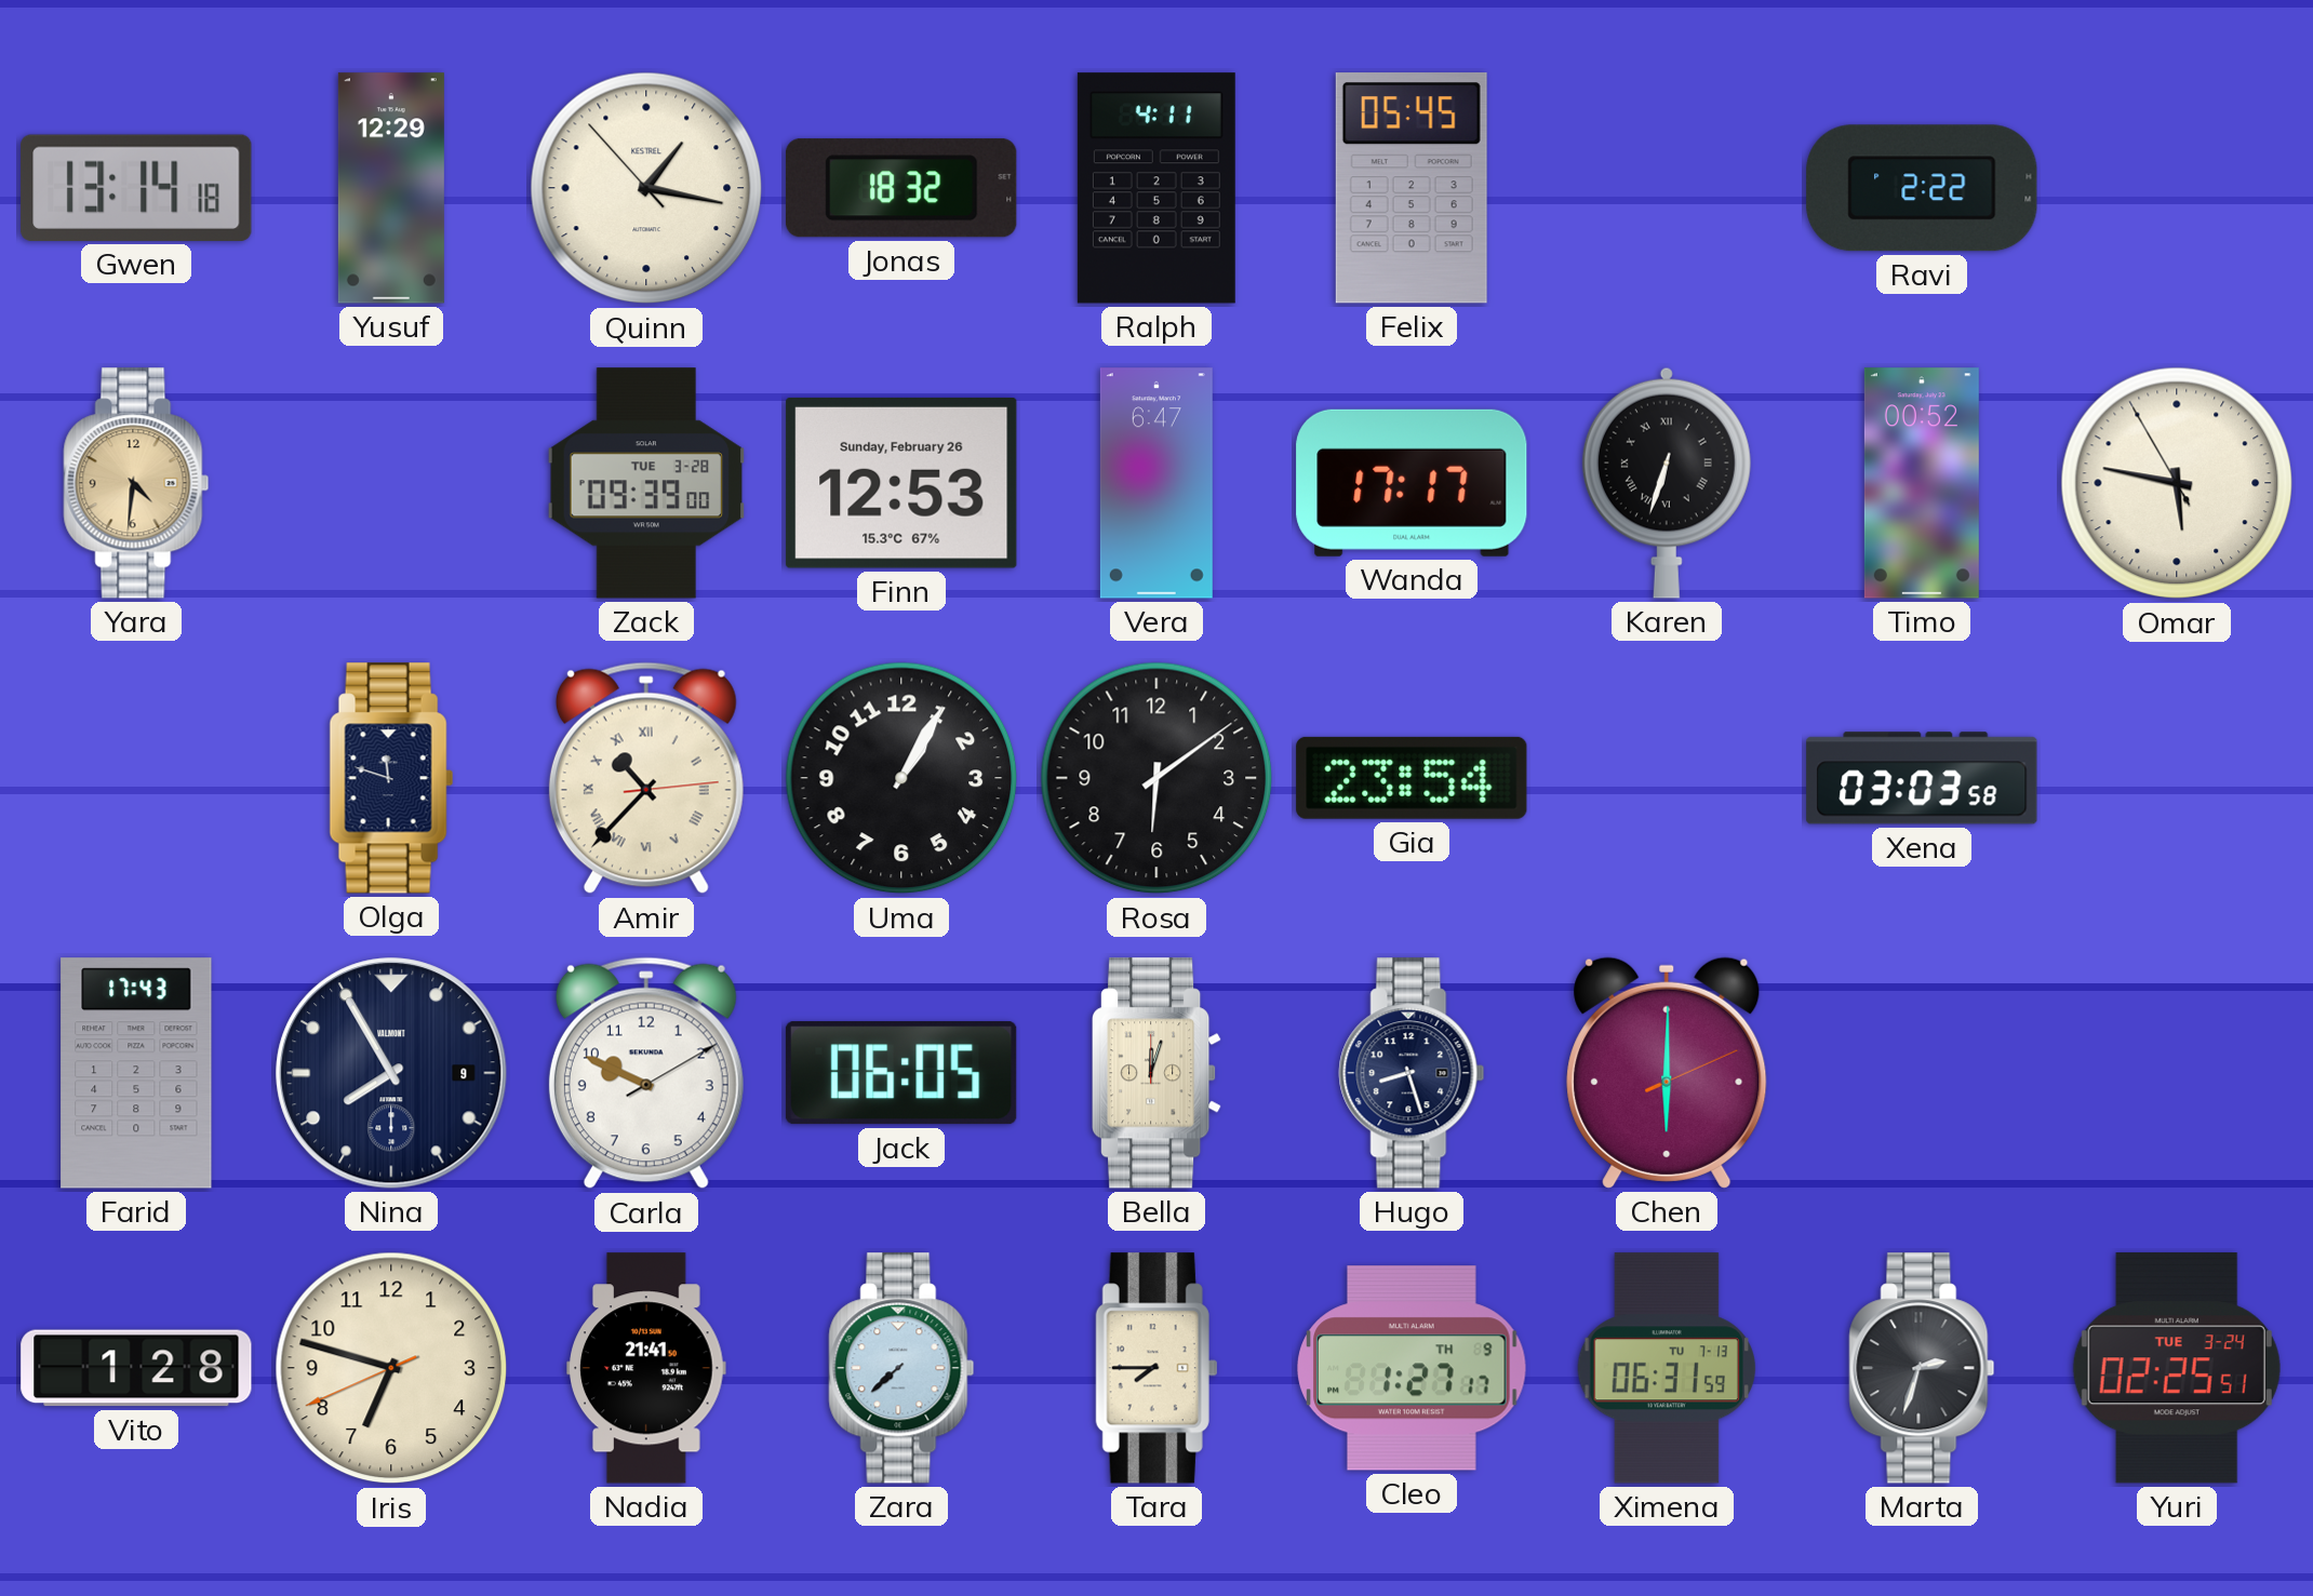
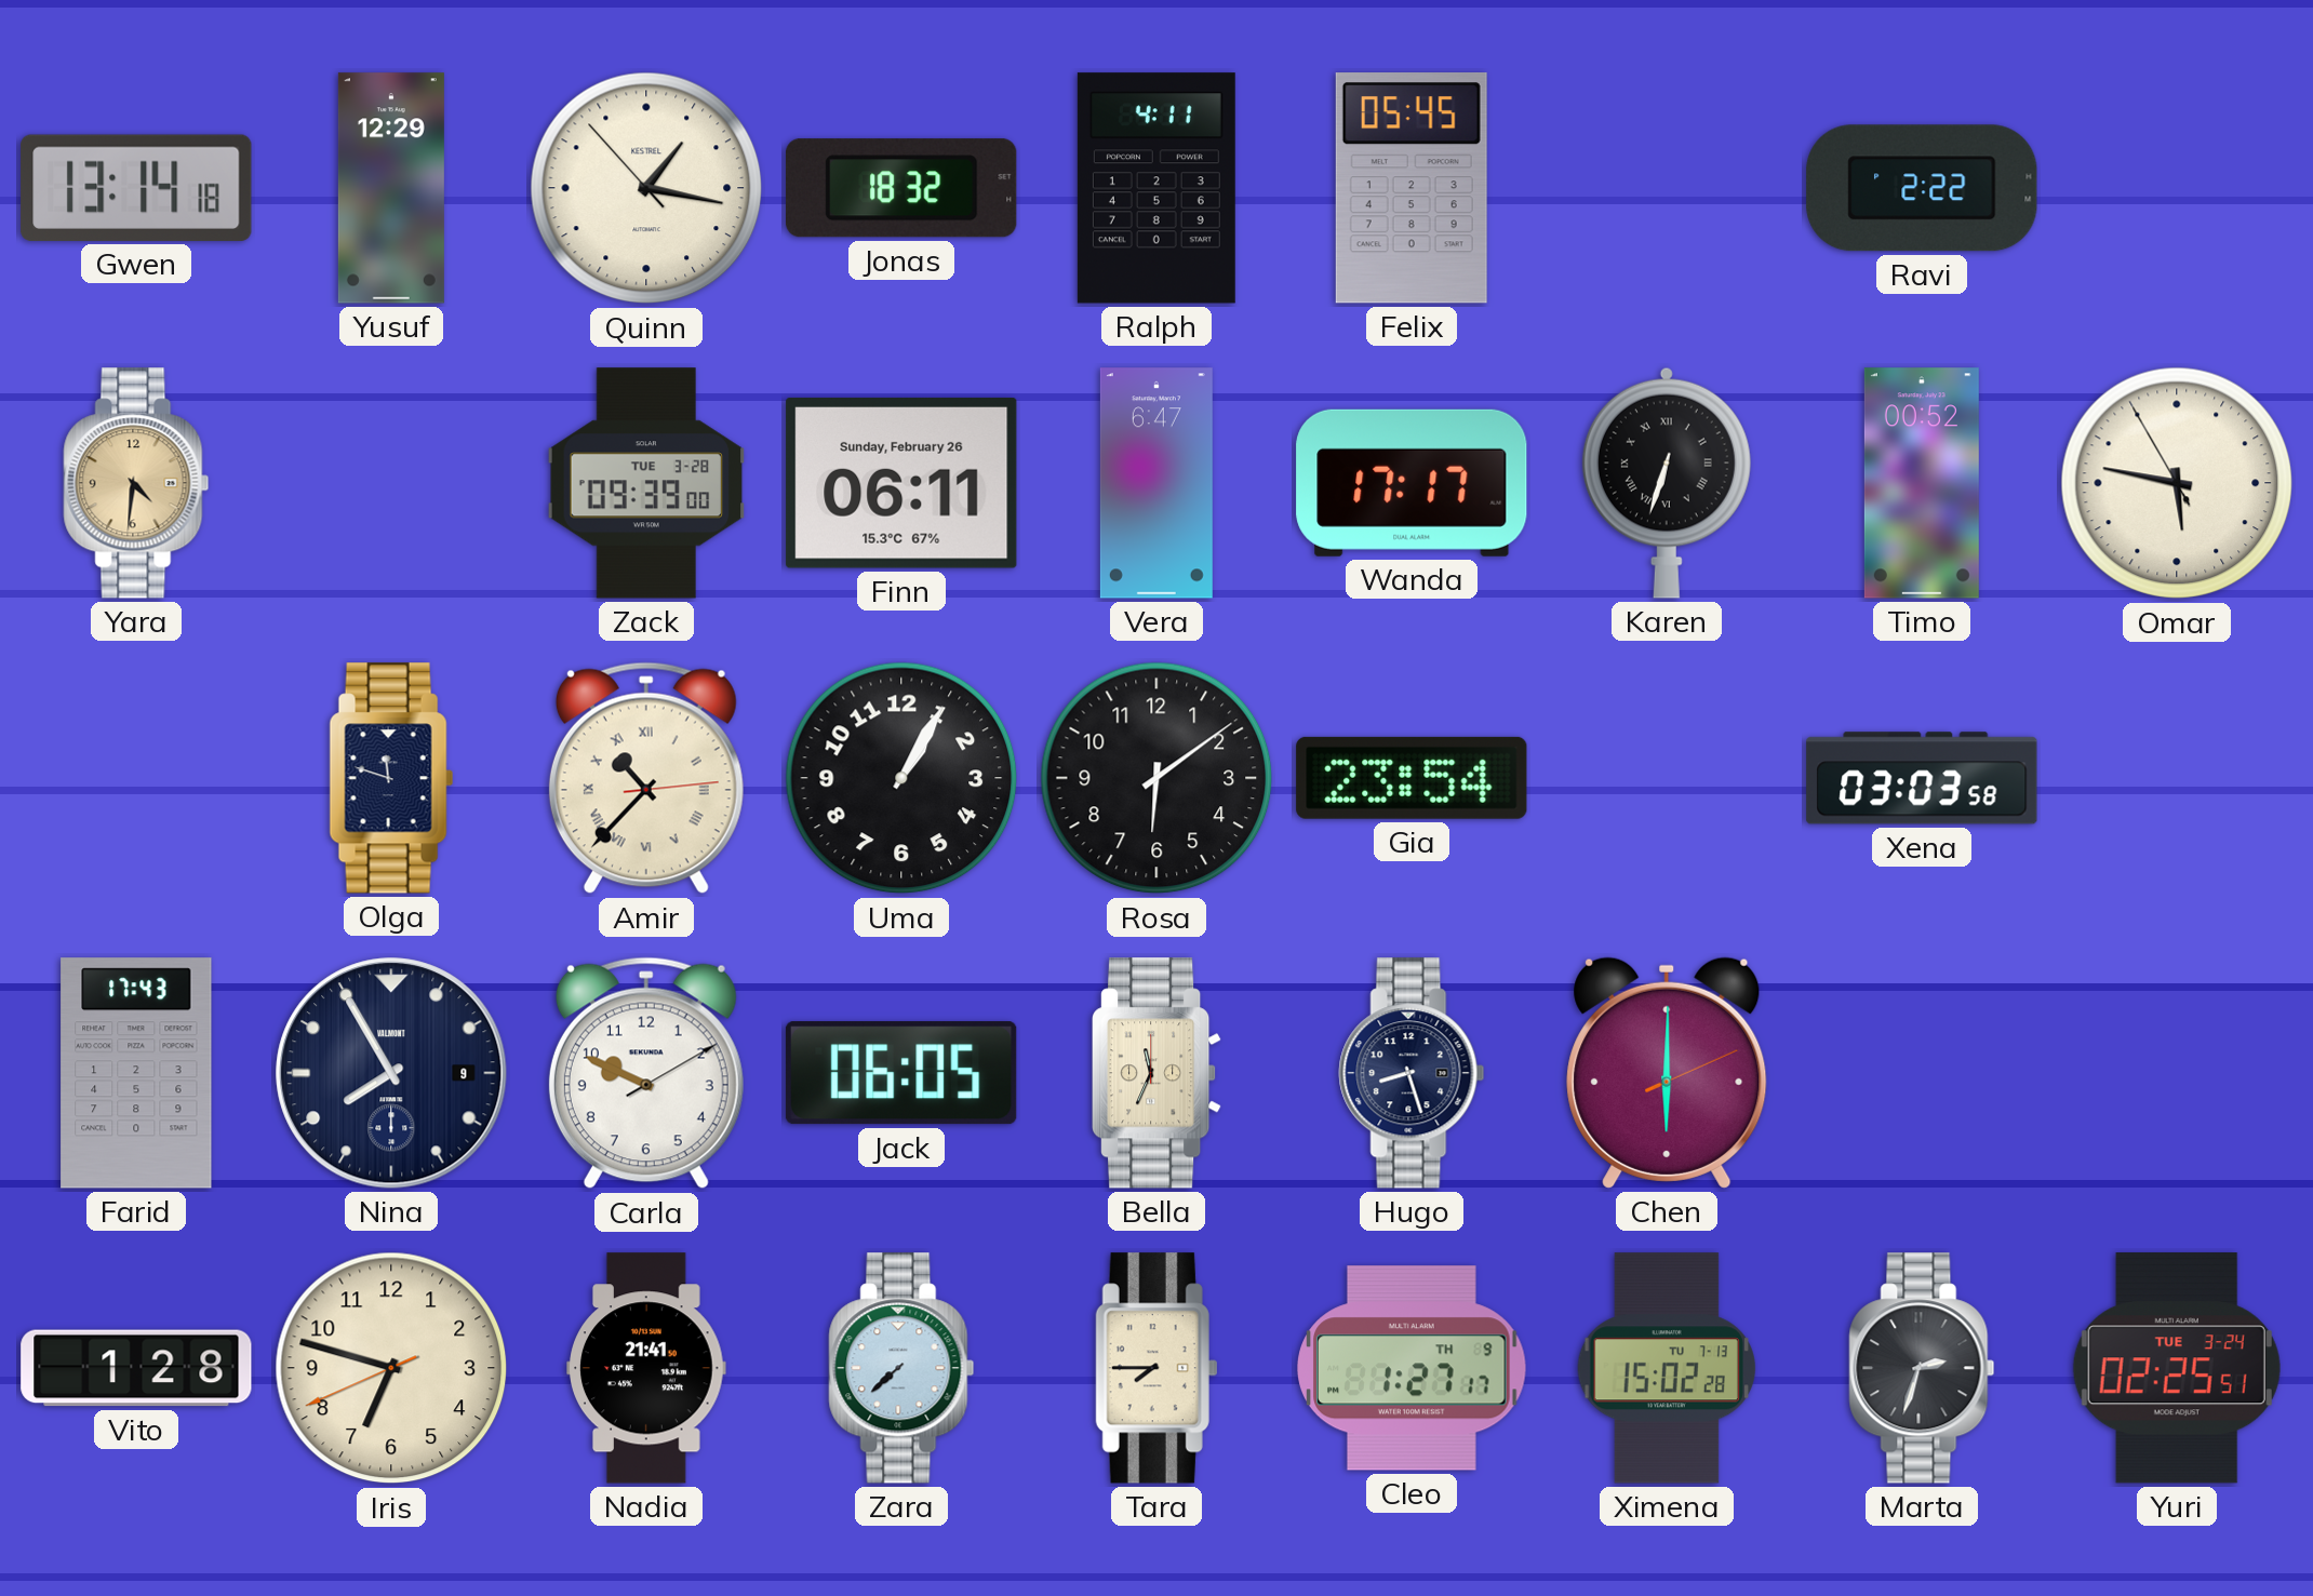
Finn: 12:53 -> 06:11
Bella: 12:03 -> 11:34
Ximena: 06:31 -> 15:02
